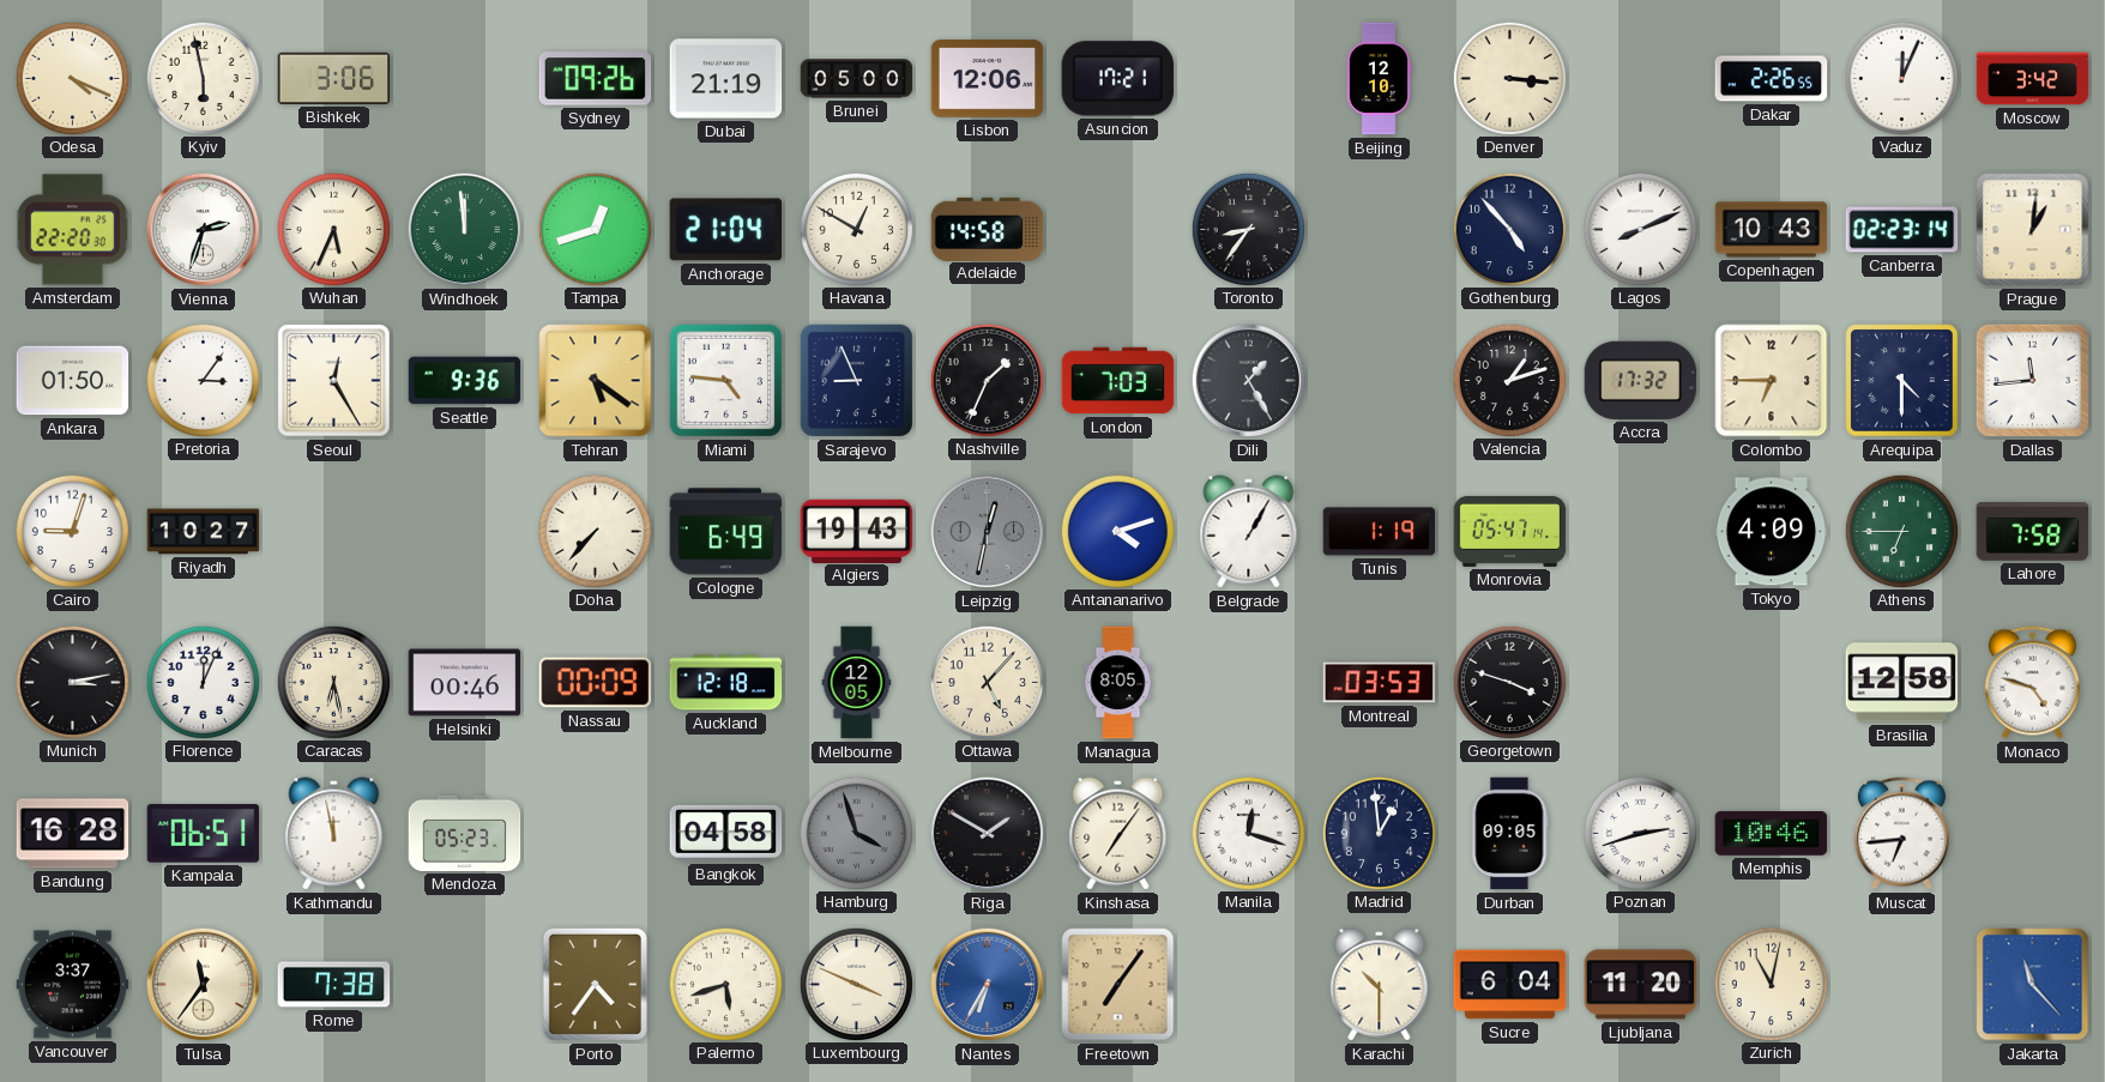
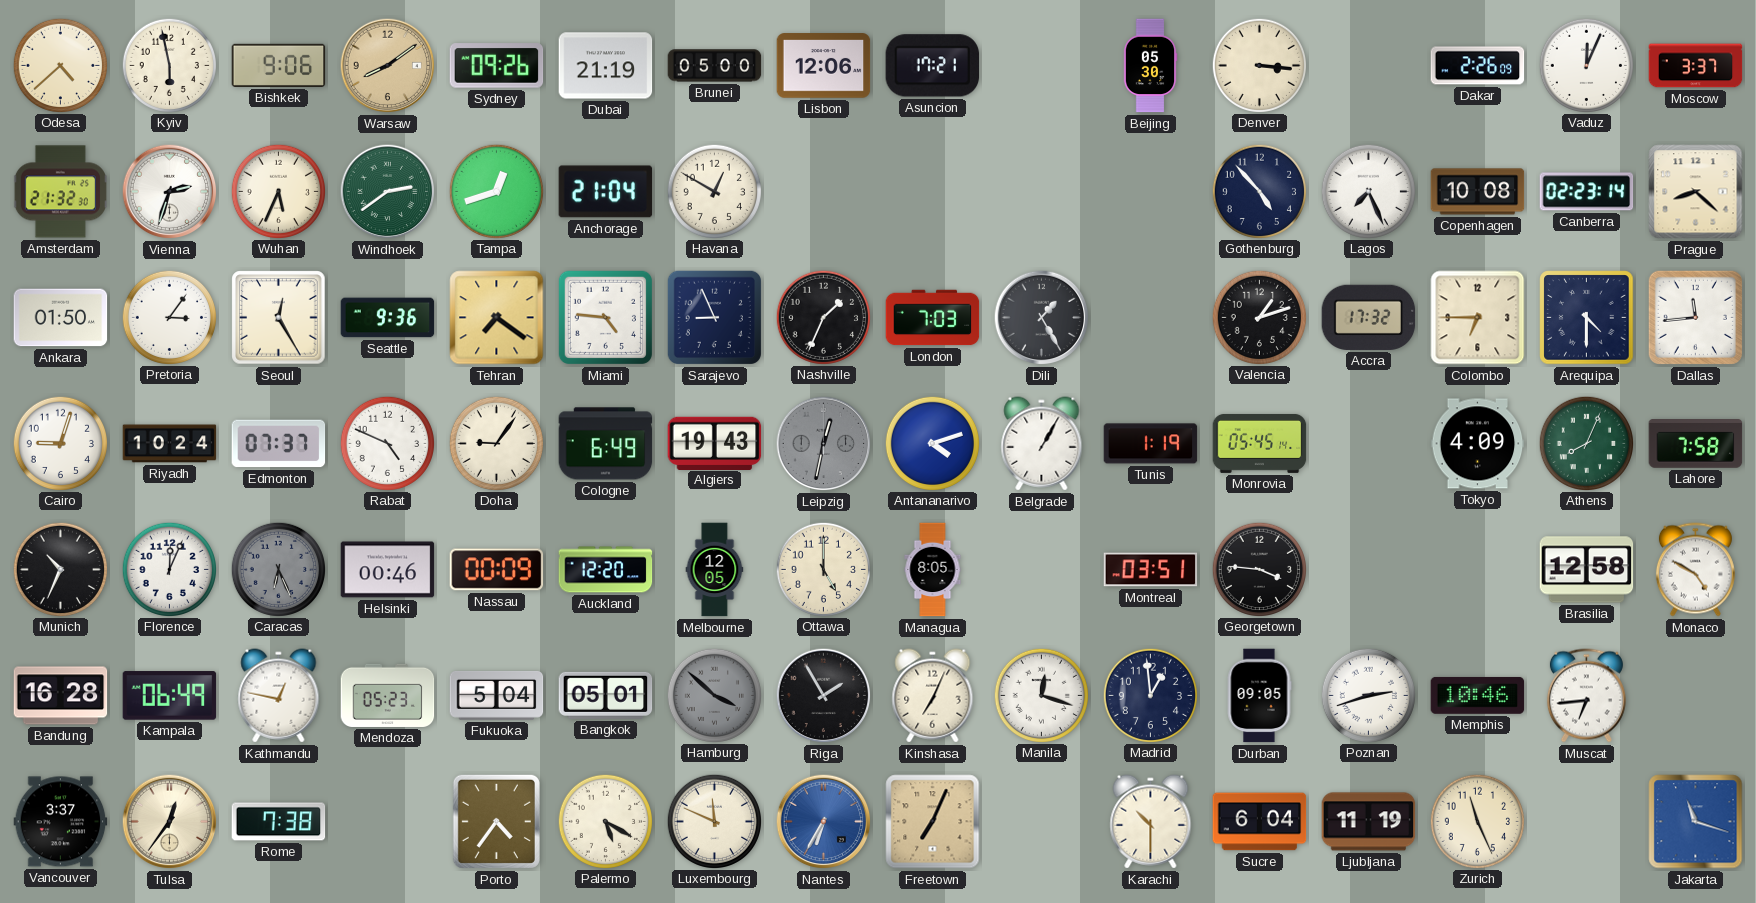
Odesa: 4:19 -> 4:38
Bishkek: 3:06 -> 9:06
Warsaw: none -> 8:09
Beijing: 12:10 -> 05:30
Dakar: 2:26:55 -> 2:26:09
Moscow: 3:42 -> 3:37
Amsterdam: 22:20 -> 21:32
Windhoek: 11:59 -> 2:39
Adelaide: 14:58 -> none
Toronto: 8:36 -> none
Lagos: 8:11 -> 7:26
Copenhagen: 10:43 -> 10:08
Prague: 1:01 -> 8:22
Tehran: 5:21 -> 7:21
Riyadh: 10:27 -> 10:24
Edmonton: none -> 07:37
Rabat: none -> 4:49
Doha: 7:37 -> 9:06
Monrovia: 05:47 -> 05:45
Athens: 6:45 -> 8:04
Munich: 3:13 -> 10:34
Caracas: 6:28 -> 6:26
Caracas dial: cream -> grey
Auckland: 12:18 -> 12:20
Ottawa: 5:07 -> 5:00
Montreal: 03:53 -> 03:51
Georgetown: 3:48 -> 3:46
Monaco: 4:48 -> 4:50
Kampala: 06:51 -> 06:49
Kathmandu: 11:58 -> 12:47
Fukuoka: none -> 5:04
Bangkok: 04:58 -> 05:01
Hamburg: 3:57 -> 3:52
Riga: 1:50 -> 1:55
Kinshasa: 7:06 -> 7:04
Tulsa: 11:36 -> 12:36
Palermo: 5:42 -> 5:20
Luxembourg: 3:49 -> 11:49
Freetown: 7:06 -> 7:04
Ljubljana: 11:20 -> 11:19
Zurich: 11:02 -> 11:26
Jakarta: 11:23 -> 11:18
